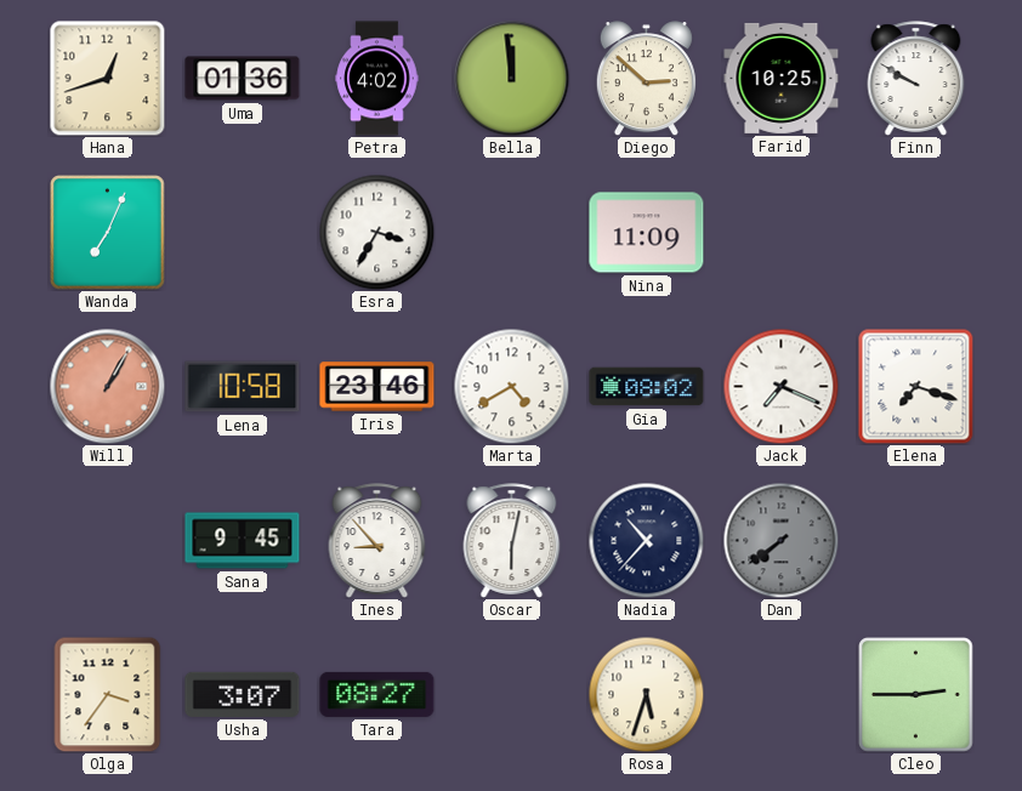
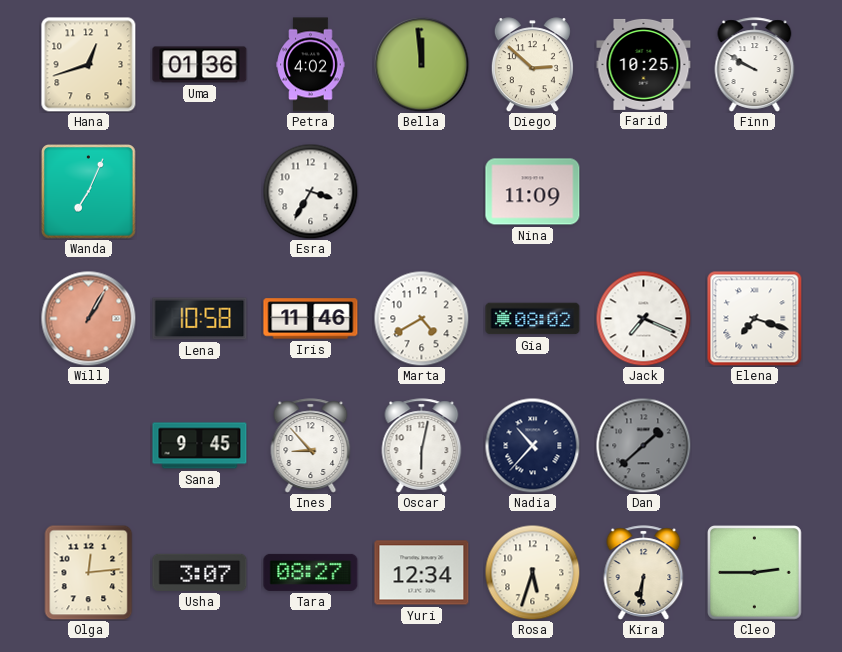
Iris: 23:46 -> 11:46
Dan: 7:39 -> 1:38
Olga: 3:36 -> 12:14
Yuri: none -> 12:34
Kira: none -> 6:31
